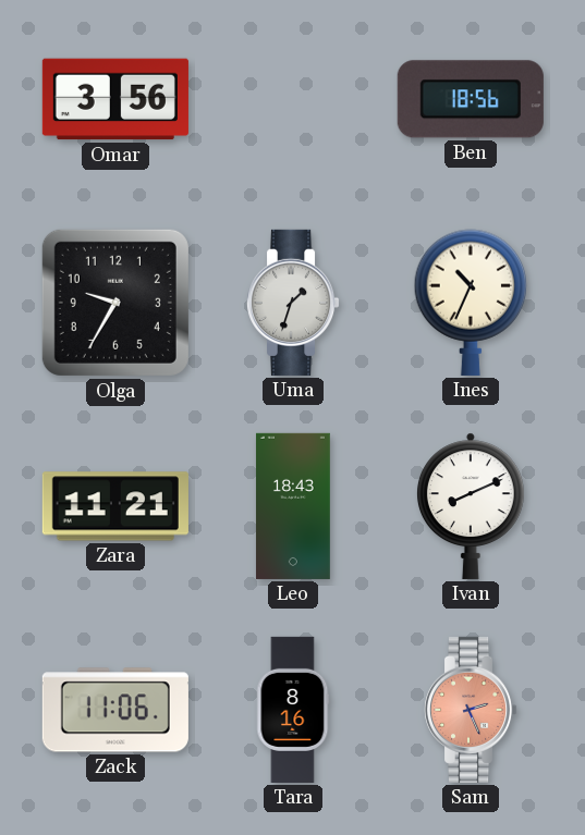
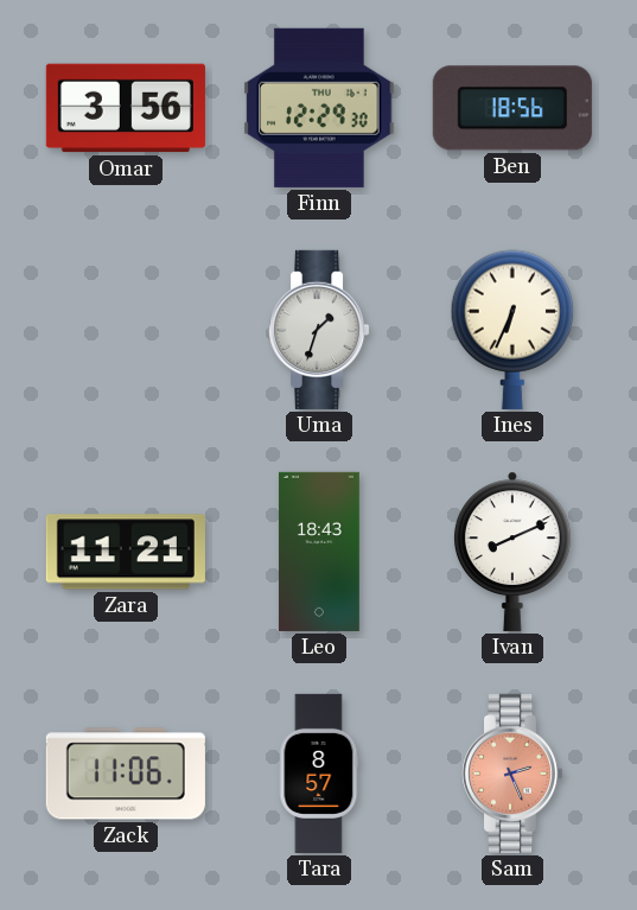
Finn: none -> 12:29
Olga: 9:35 -> none
Ines: 10:34 -> 6:34
Tara: 8:16 -> 8:57
